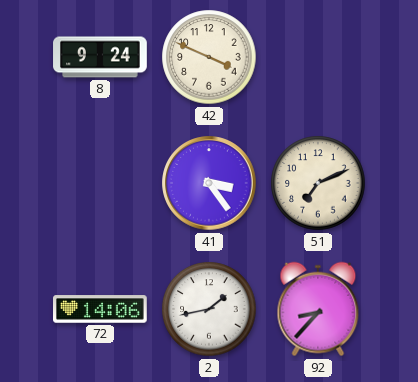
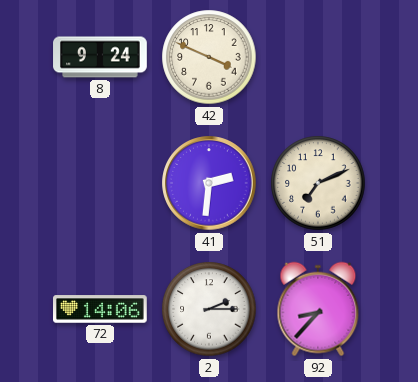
41: 3:24 -> 2:31
2: 1:43 -> 2:15
